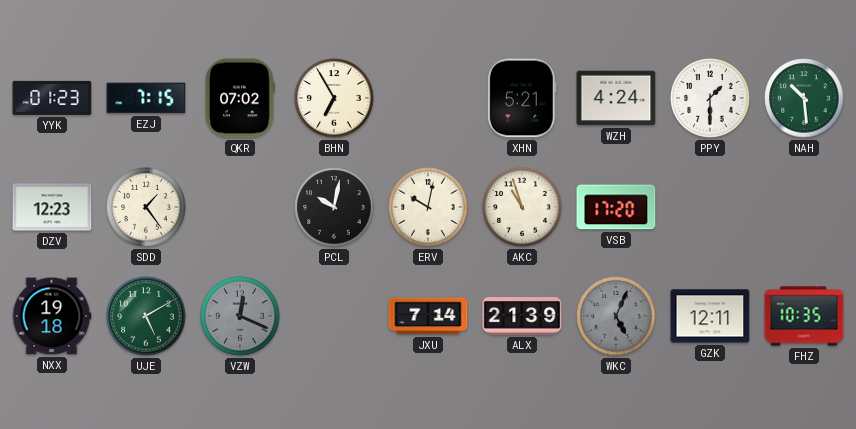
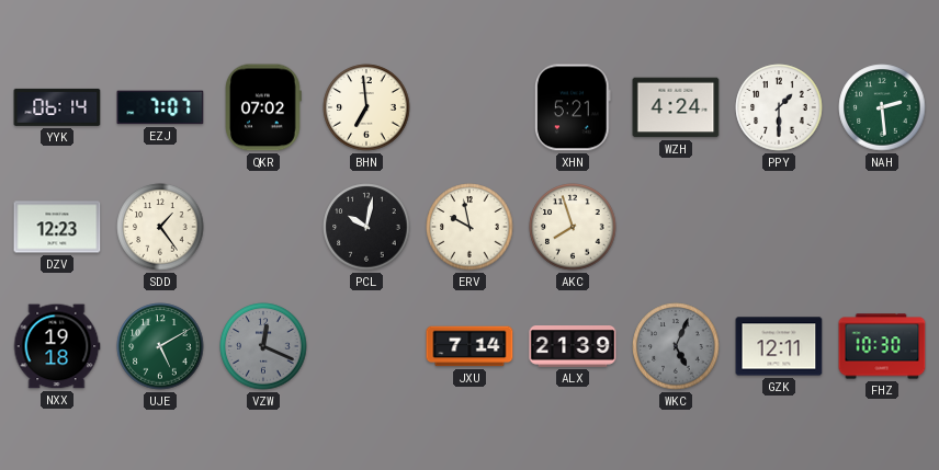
YYK: 01:23 -> 06:14
EZJ: 7:15 -> 7:07
BHN: 6:55 -> 6:59
NAH: 10:29 -> 2:29
ERV: 10:02 -> 9:58
AKC: 10:57 -> 7:57
VSB: 17:20 -> none
FHZ: 10:35 -> 10:30
